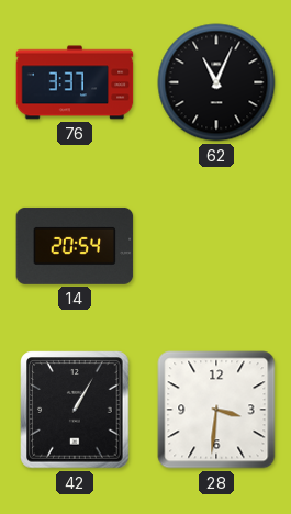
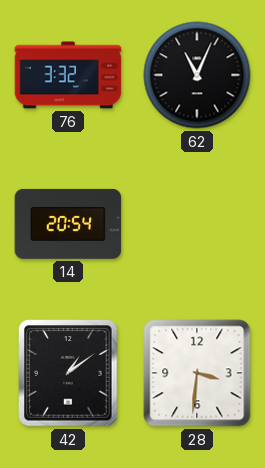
76: 3:37 -> 3:32
42: 1:05 -> 1:09
